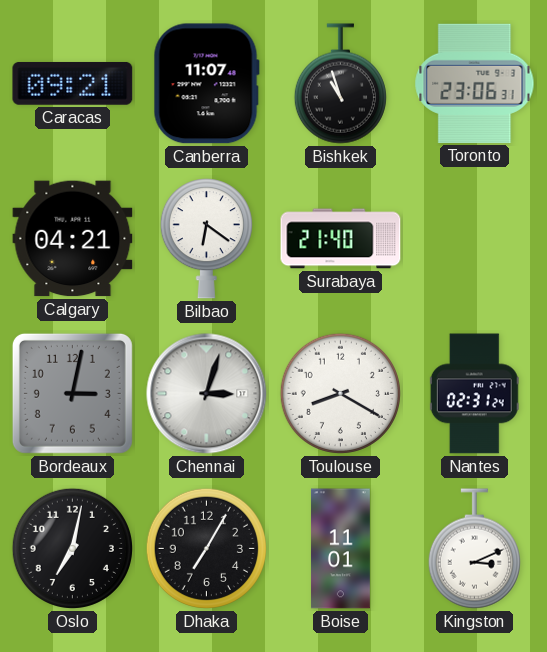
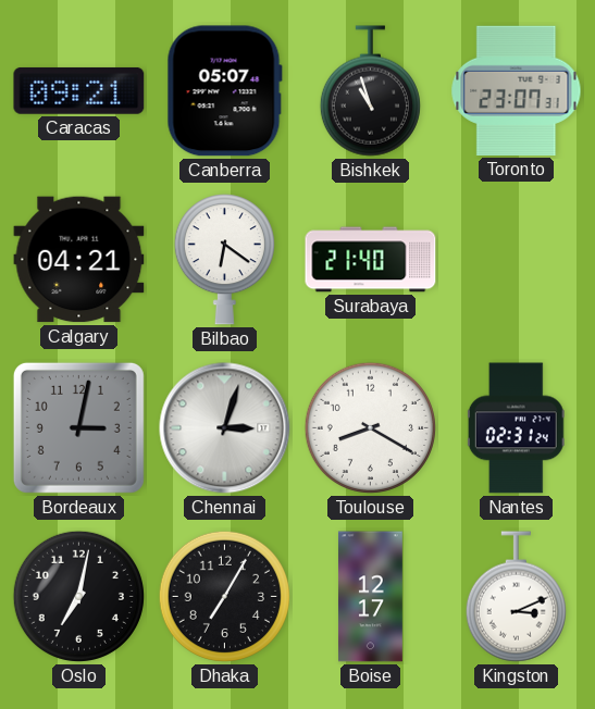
Canberra: 11:07 -> 05:07
Toronto: 23:06 -> 23:07
Boise: 11:01 -> 12:17
